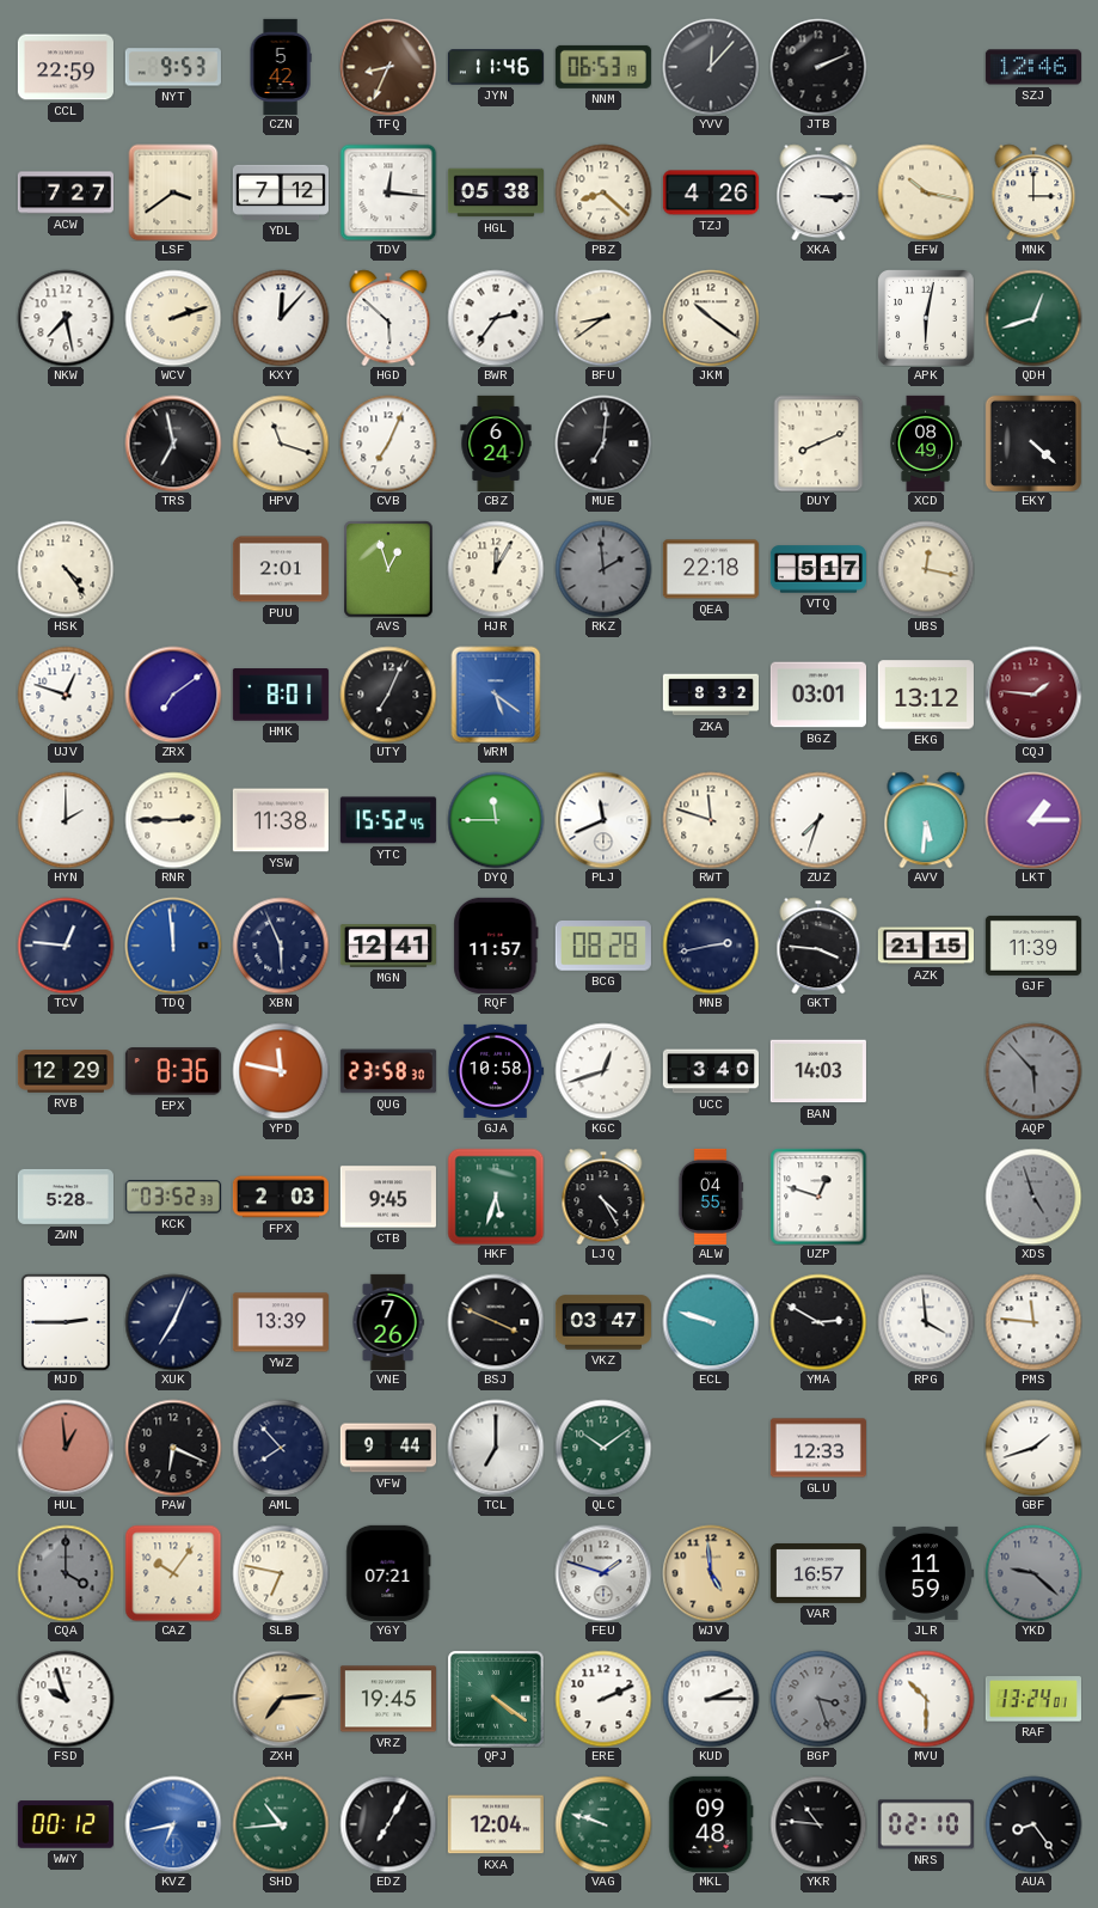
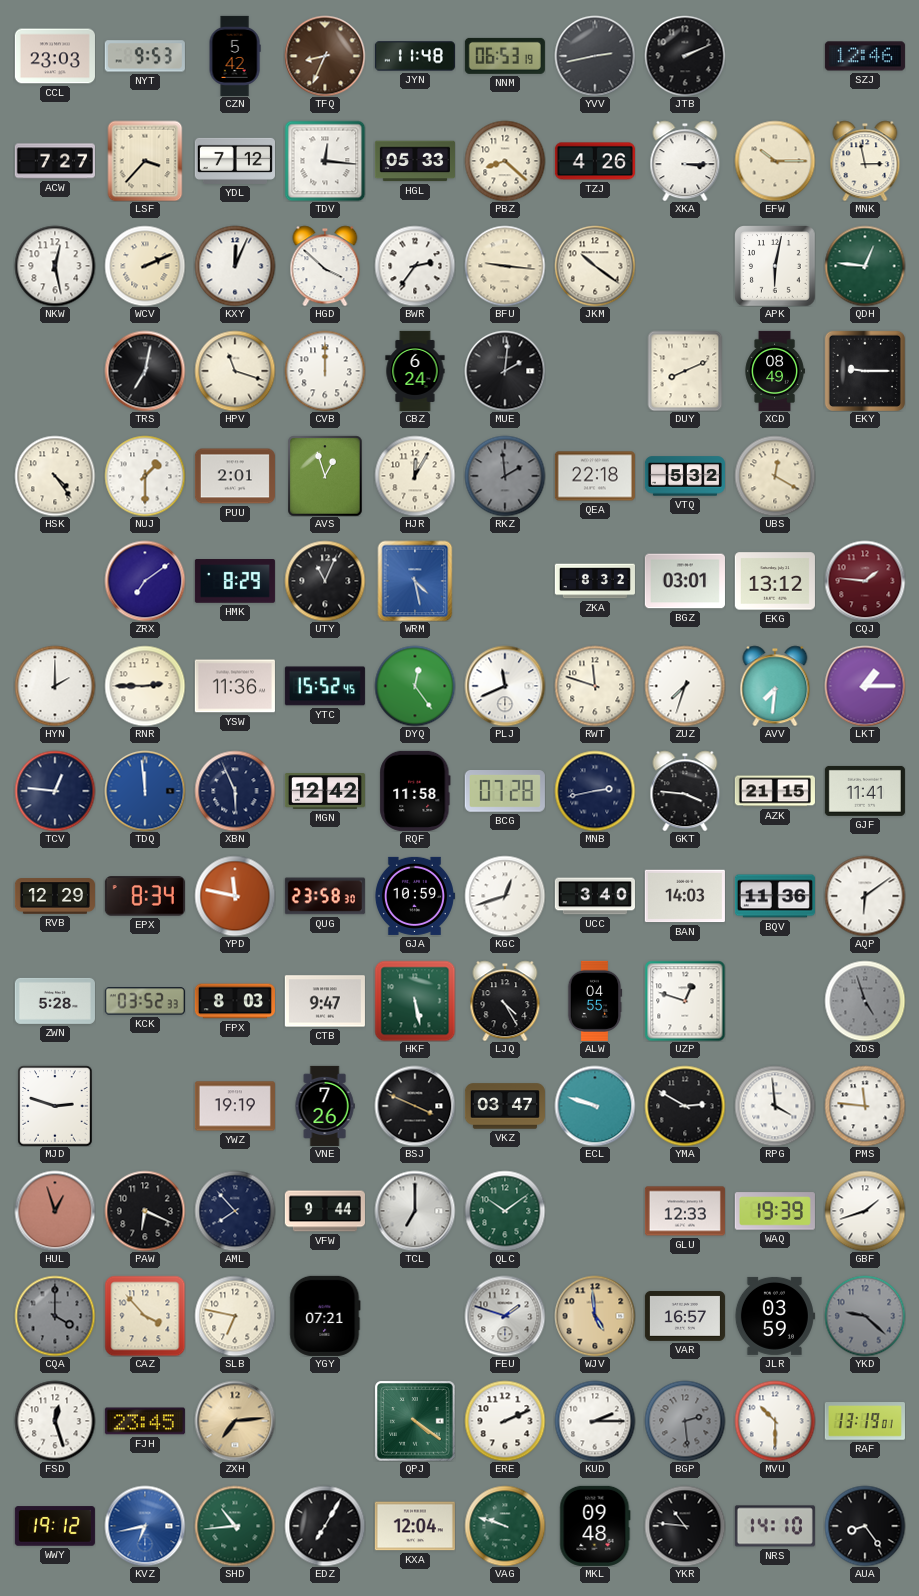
CCL: 22:59 -> 23:03
JYN: 11:46 -> 11:48
YVV: 12:07 -> 2:43
LSF: 3:39 -> 3:37
HGL: 05:38 -> 05:33
EFW: 10:17 -> 10:15
MNK: 3:00 -> 2:58
NKW: 7:28 -> 12:28
WCV: 2:12 -> 2:11
KXY: 12:07 -> 12:04
HGD: 5:52 -> 3:52
BFU: 8:39 -> 9:16
QDH: 12:42 -> 12:46
TRS: 6:58 -> 7:02
CVB: 7:04 -> 12:00
MUE: 7:01 -> 2:01
EKY: 4:22 -> 9:15
NUJ: none -> 1:30
VTQ: 5:17 -> 5:32
UBS: 12:17 -> 12:20
UJV: 12:48 -> none
HMK: 8:01 -> 8:29
UTY: 7:04 -> 11:04
WRM: 5:21 -> 4:28
YSW: 11:38 -> 11:36
DYQ: 11:45 -> 12:24
AVV: 5:31 -> 7:31
MGN: 12:41 -> 12:42
RQF: 11:57 -> 11:58
BCG: 08:28 -> 07:28
GJF: 11:39 -> 11:41
EPX: 8:36 -> 8:34
GJA: 10:58 -> 10:59
BQV: none -> 11:36
AQP: 5:53 -> 6:09
AQP dial: grey -> white
FPX: 2:03 -> 8:03
CTB: 9:45 -> 9:47
HKF: 5:33 -> 5:28
MJD: 2:45 -> 2:48
XUK: 7:04 -> none
YWZ: 13:39 -> 19:19
HUL: 12:59 -> 12:57
WAQ: none -> 19:39
CAZ: 10:06 -> 3:53
JLR: 11:59 -> 03:59
FSD: 9:57 -> 12:27
FJH: none -> 23:45
VRZ: 19:45 -> none
BGP: 3:27 -> 2:29
RAF: 13:24 -> 13:19
WWY: 00:12 -> 19:12
NRS: 02:10 -> 14:10
